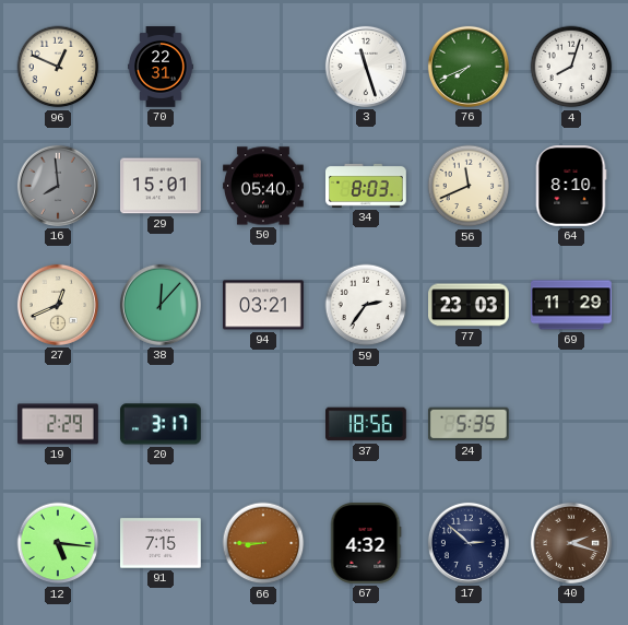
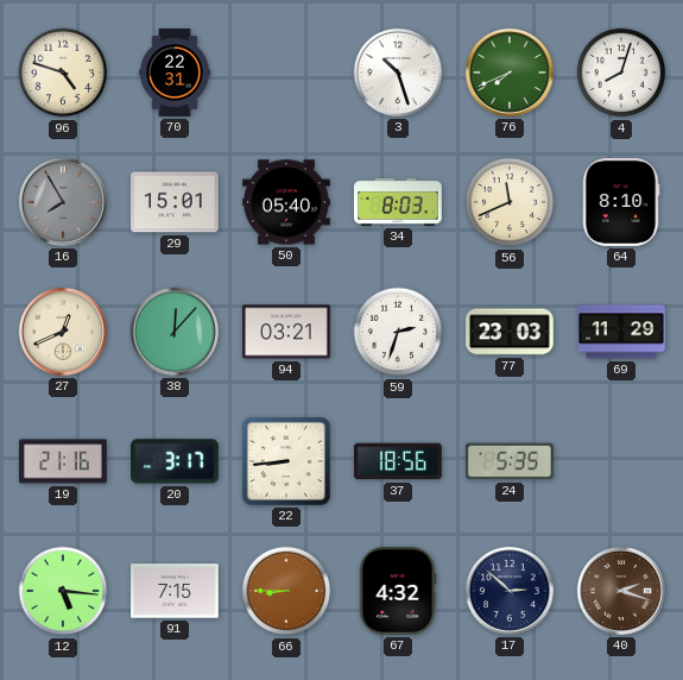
96: 12:49 -> 4:48
3: 11:27 -> 10:27
16: 7:59 -> 7:55
59: 2:36 -> 2:33
19: 2:29 -> 21:16
22: none -> 8:44
